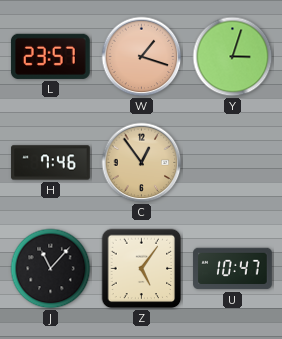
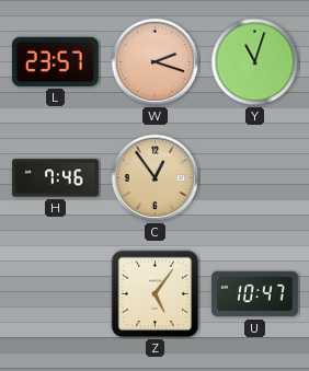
W: 1:18 -> 2:18
Y: 3:03 -> 11:03
J: 11:07 -> none
